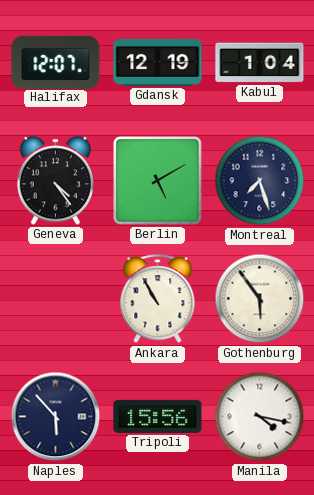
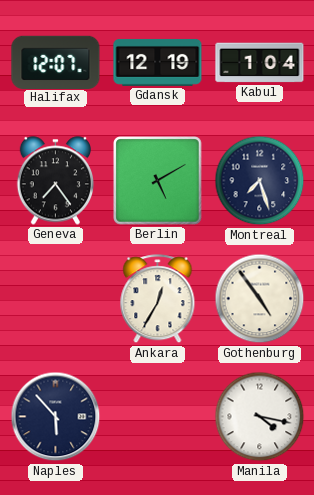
Geneva: 4:24 -> 7:24
Ankara: 10:55 -> 12:35
Gothenburg: 5:54 -> 4:54
Tripoli: 15:56 -> none
